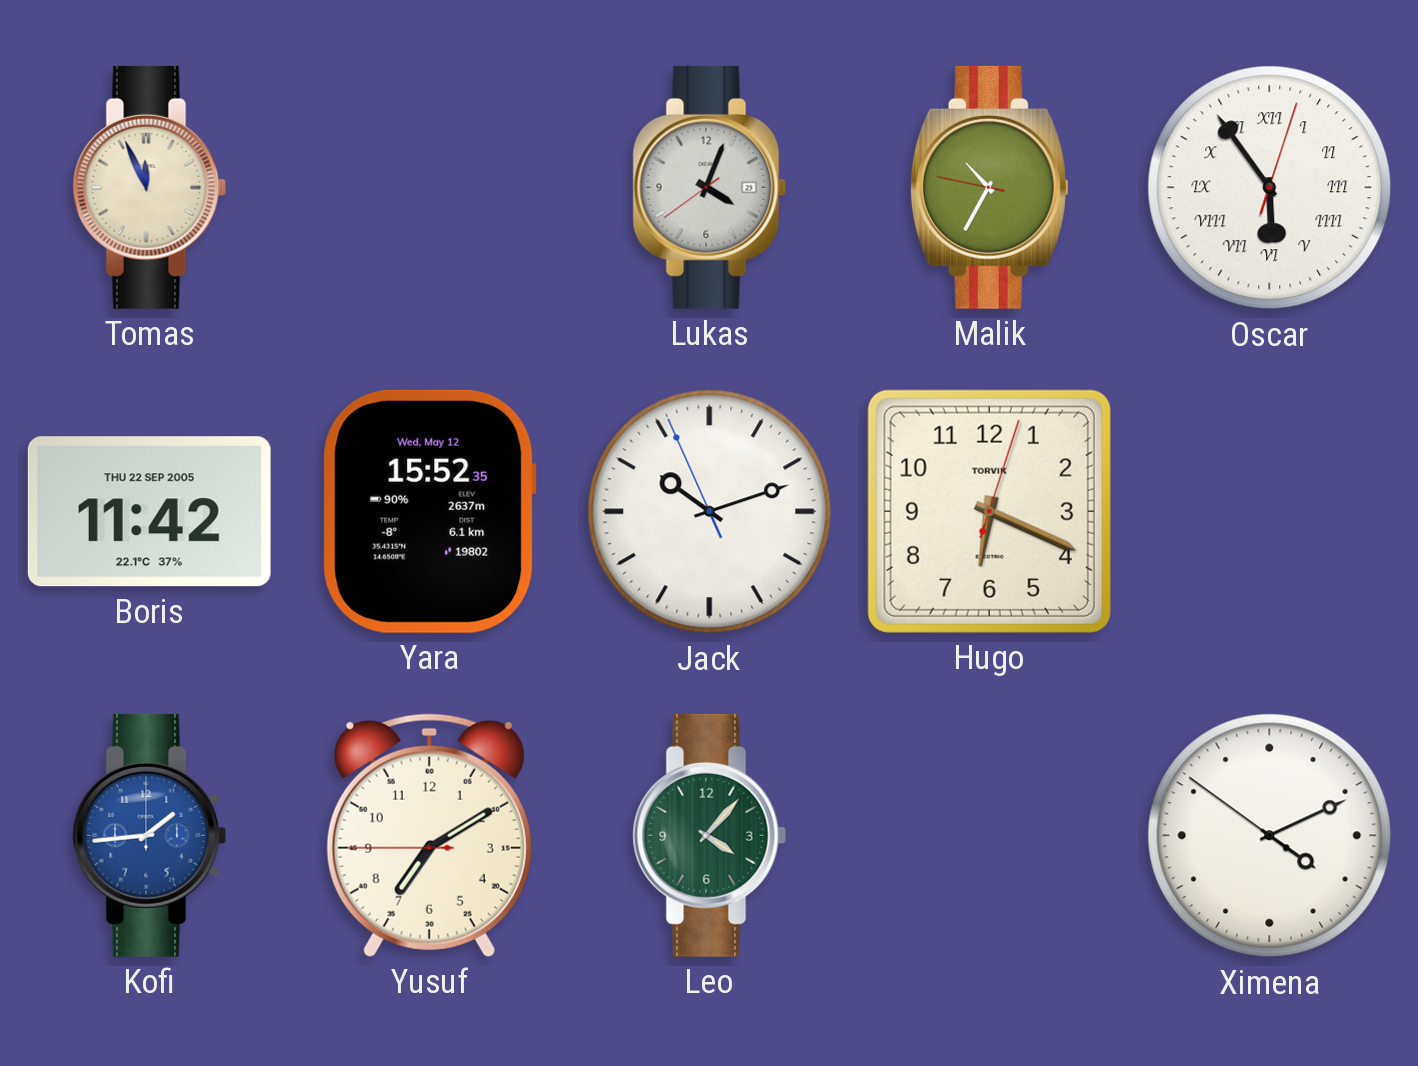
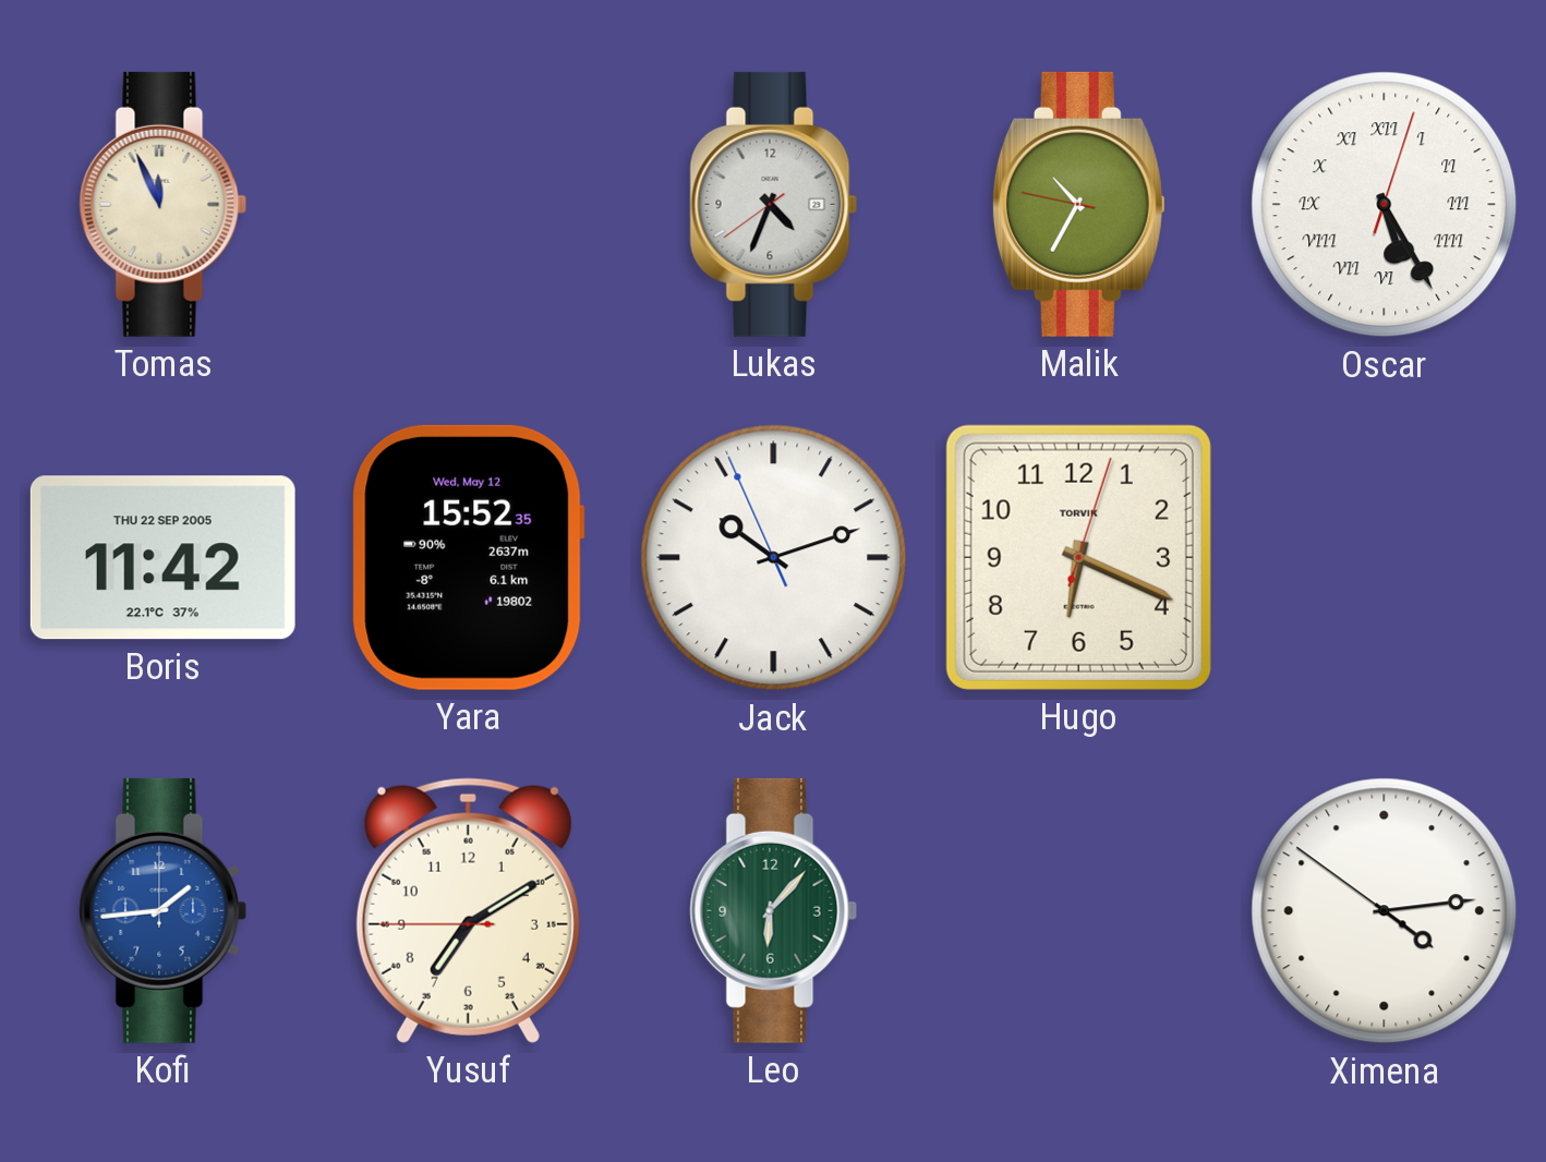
Lukas: 4:03 -> 4:33
Oscar: 5:54 -> 5:25
Leo: 4:07 -> 6:07
Ximena: 4:10 -> 4:13
